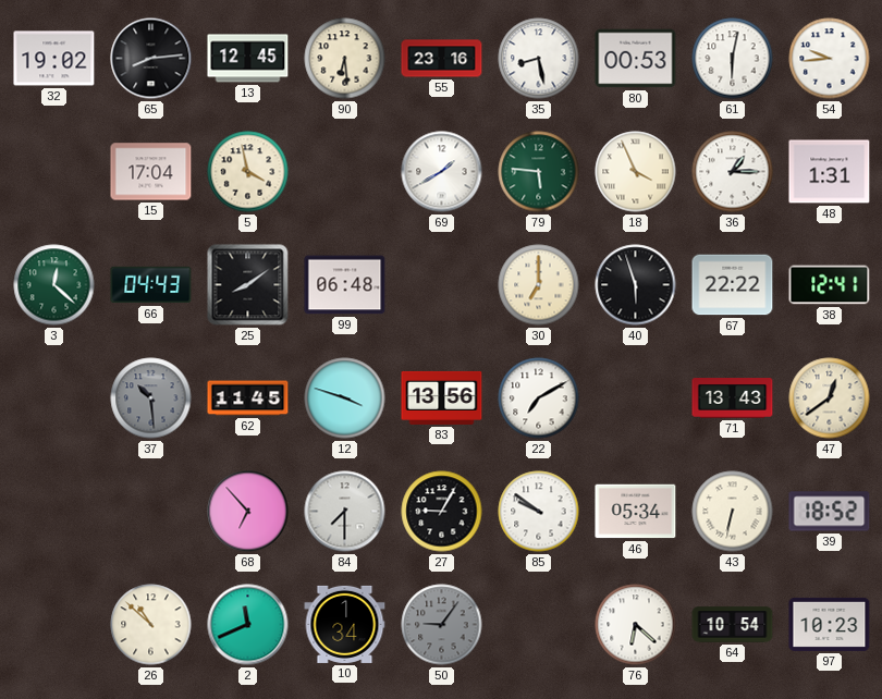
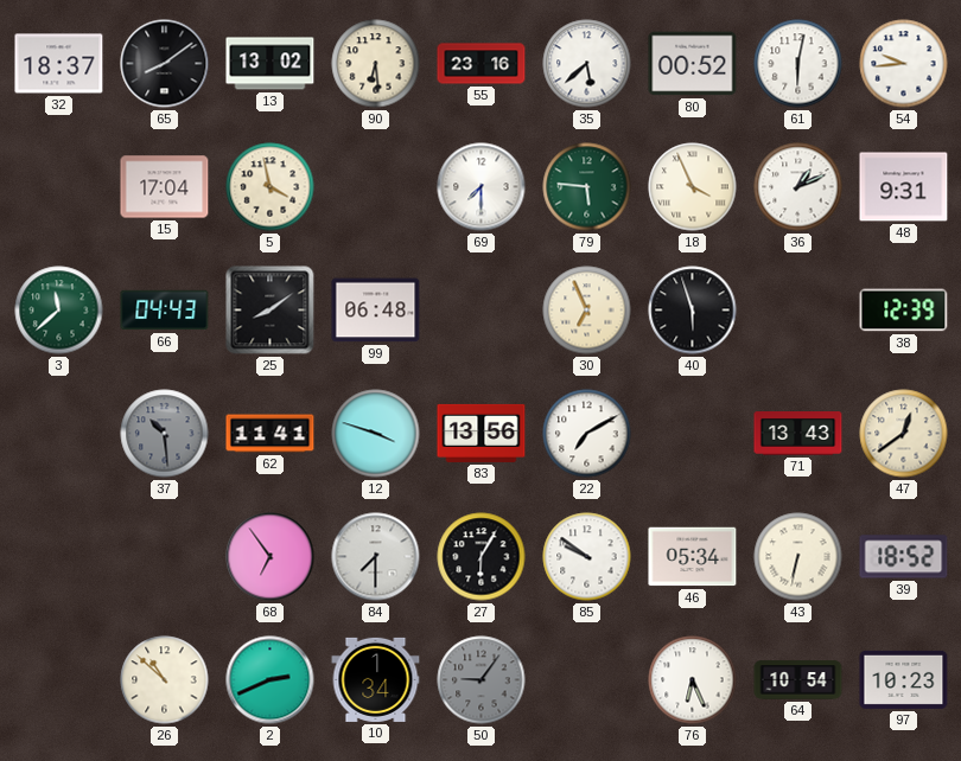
32: 19:02 -> 18:37
65: 8:14 -> 8:09
13: 12:45 -> 13:02
35: 8:28 -> 5:38
80: 00:53 -> 00:52
69: 1:40 -> 7:30
36: 1:15 -> 1:11
48: 1:31 -> 9:31
3: 12:22 -> 11:38
30: 7:00 -> 6:56
67: 22:22 -> none
38: 12:41 -> 12:39
62: 11:45 -> 11:41
68: 6:53 -> 6:54
27: 9:05 -> 6:05
2: 11:41 -> 2:41
76: 6:22 -> 6:26
